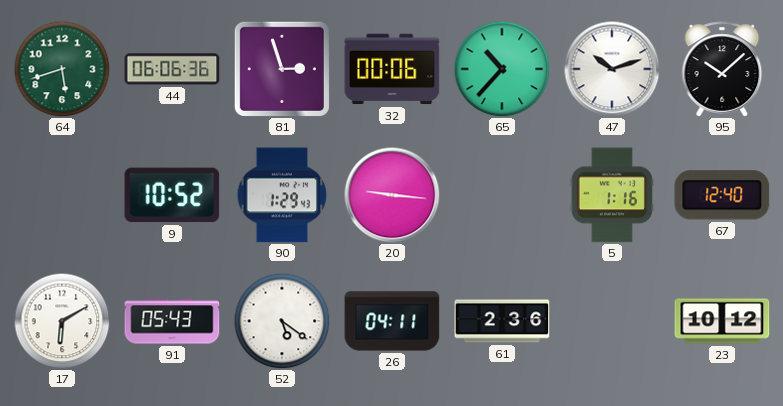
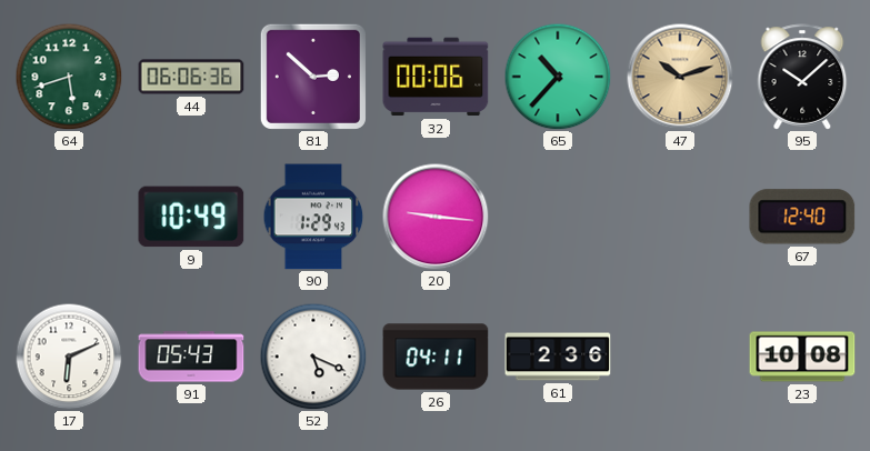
81: 2:57 -> 2:52
47 dial: white -> champagne
9: 10:52 -> 10:49
5: 1:16 -> none
17: 6:10 -> 6:11
52: 5:21 -> 5:19
23: 10:12 -> 10:08
